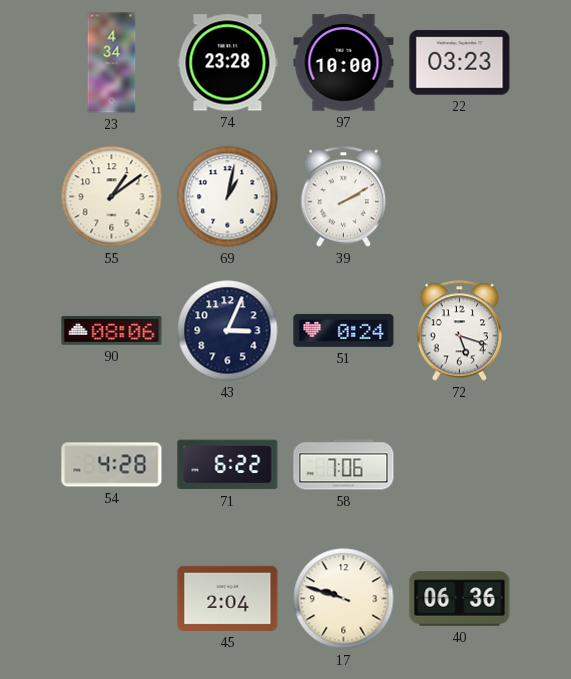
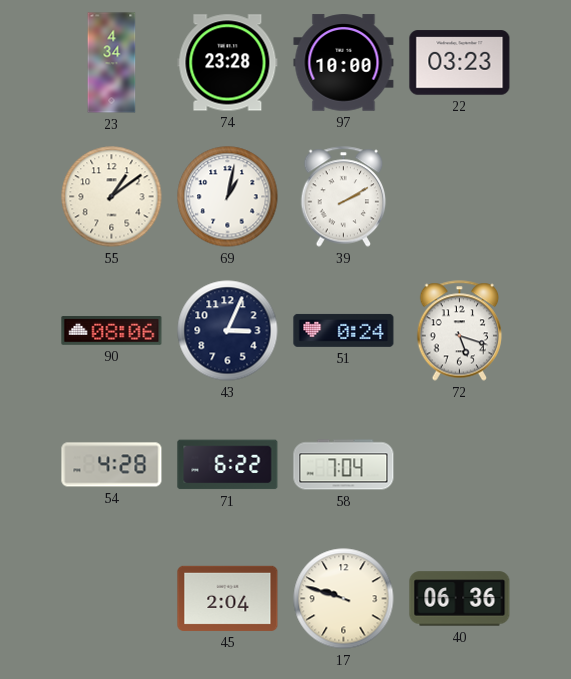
58: 7:06 -> 7:04
